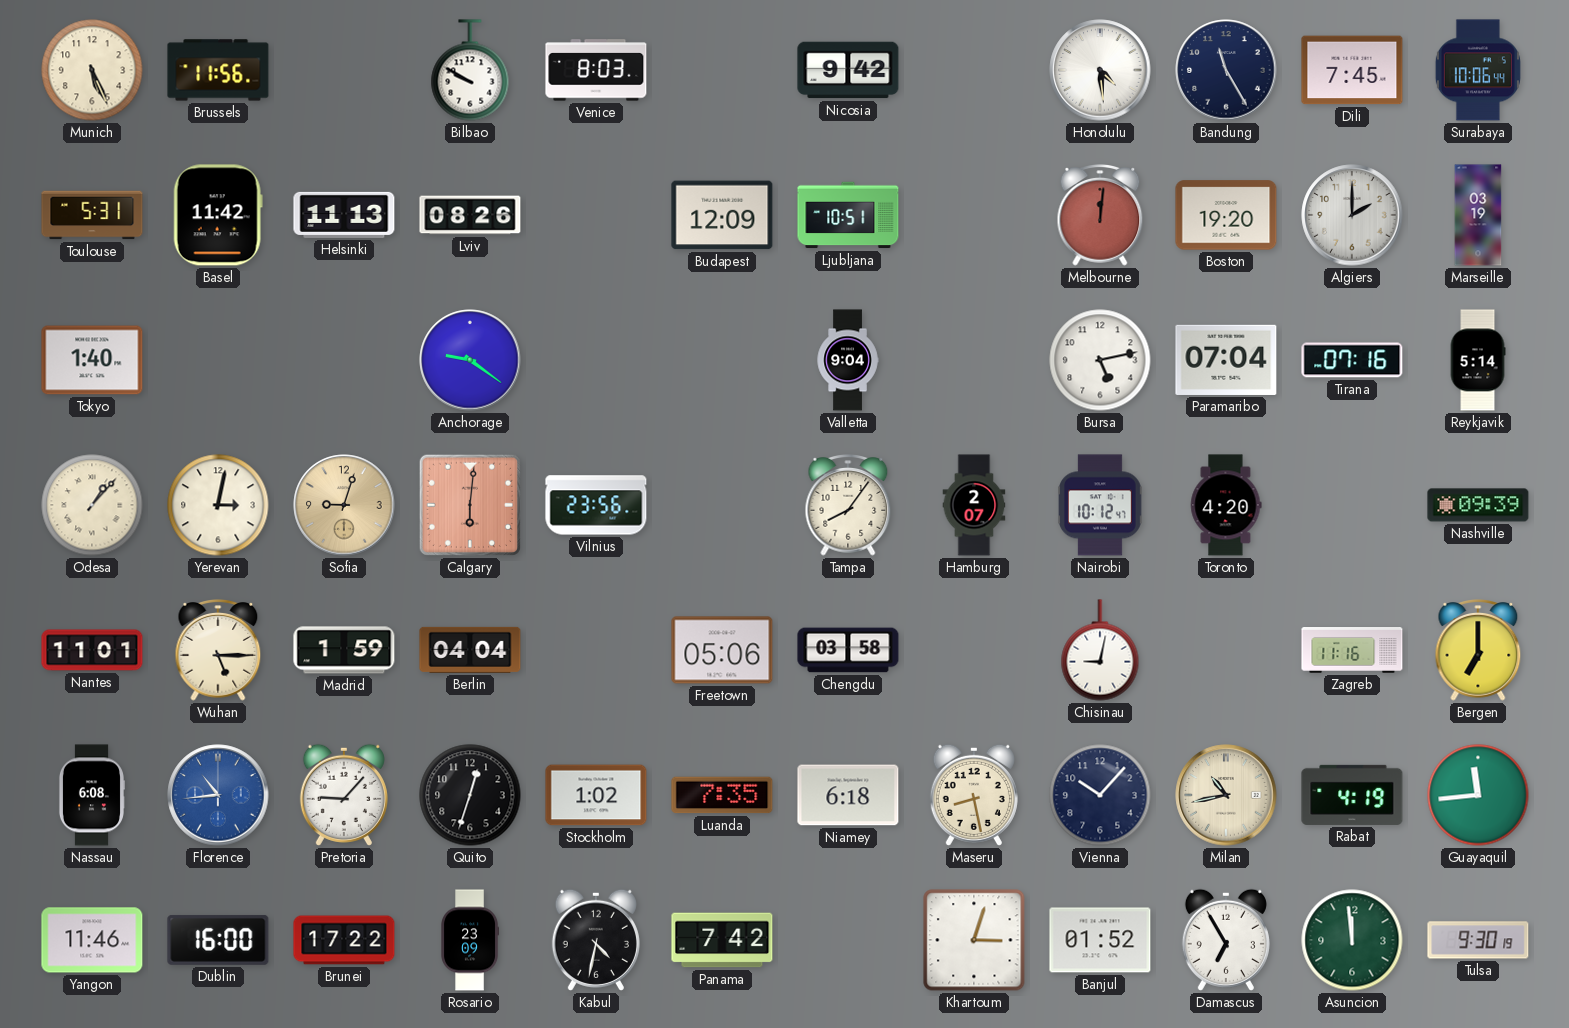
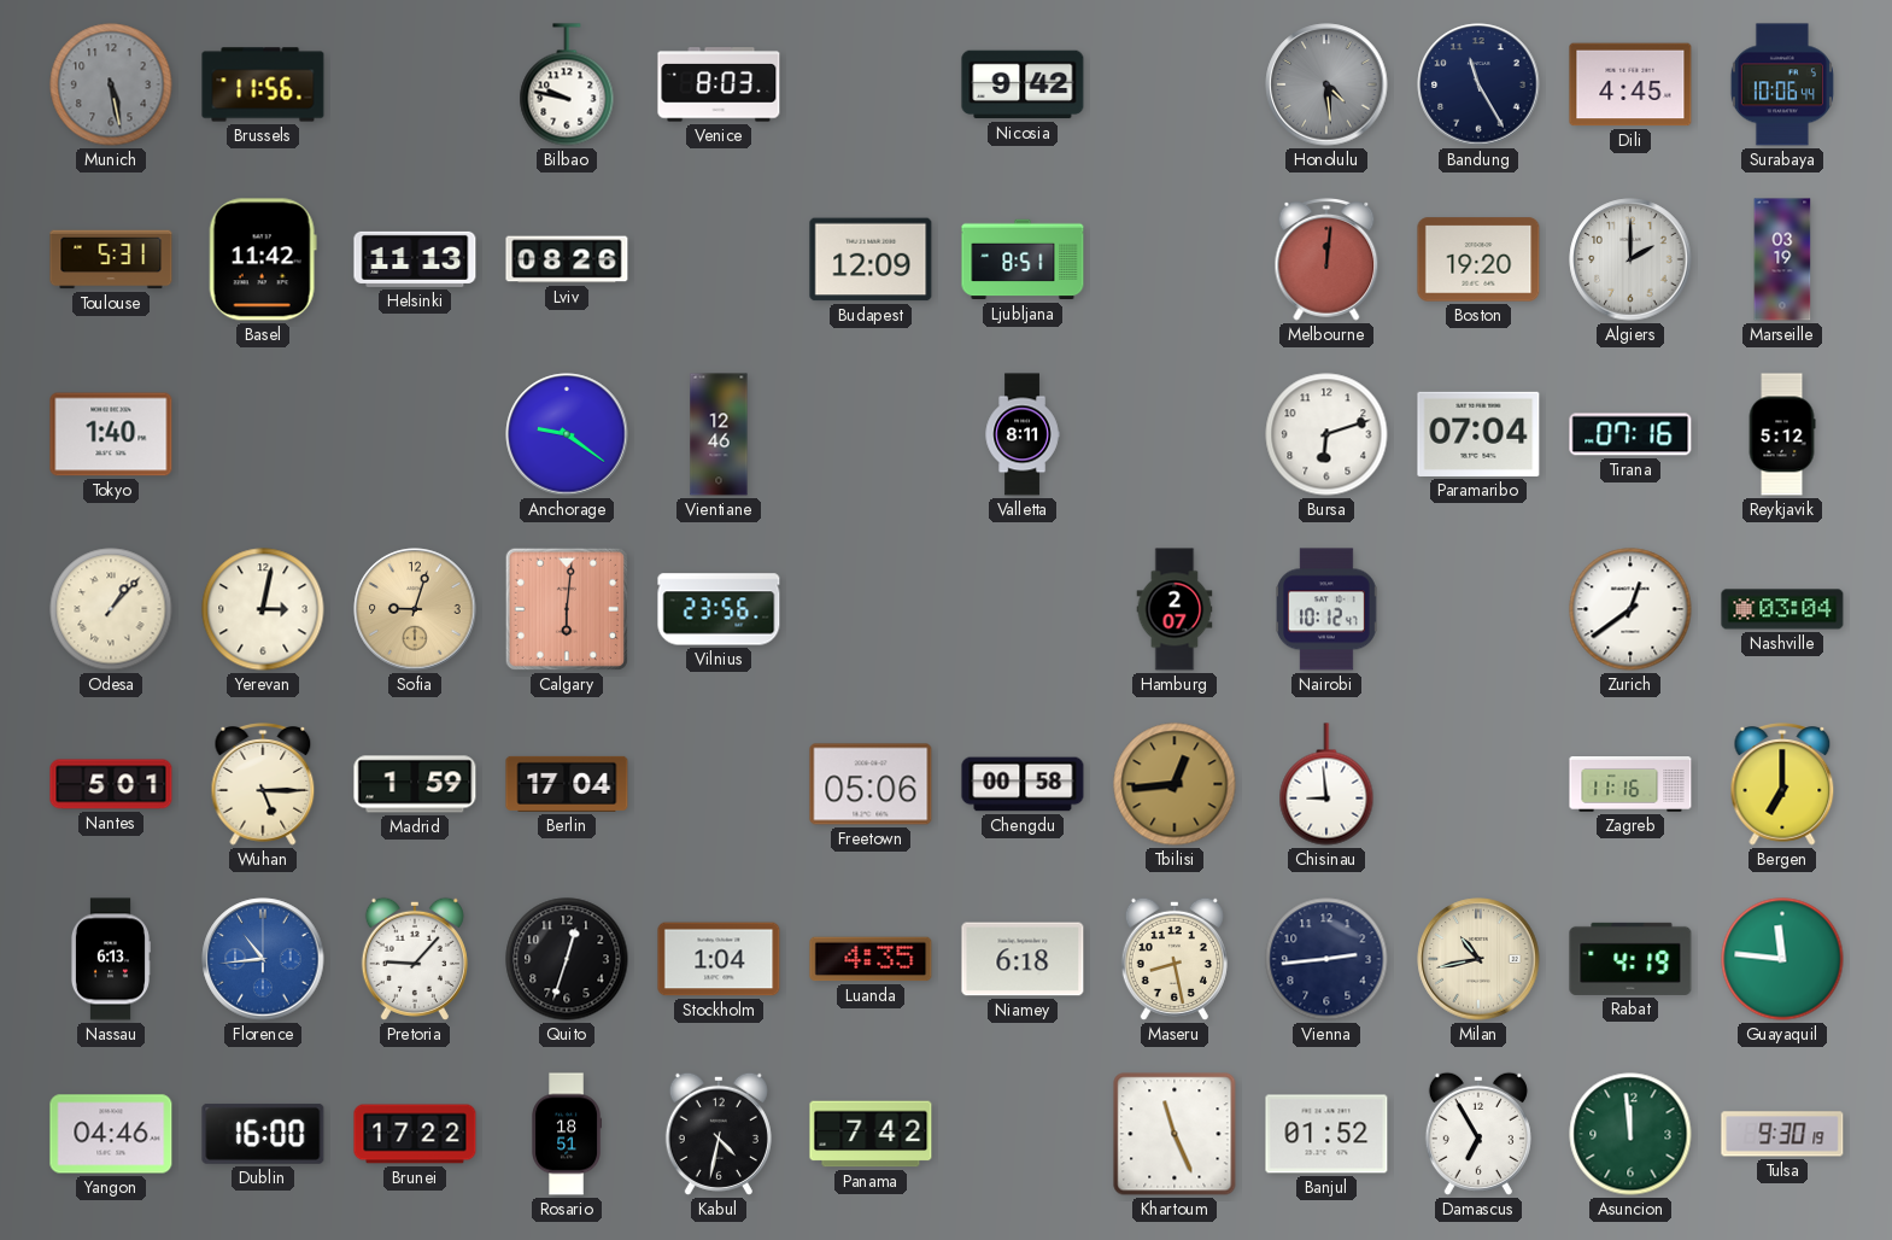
Munich: 5:26 -> 5:28
Munich dial: cream -> grey
Bilbao: 9:50 -> 9:47
Honolulu dial: white -> grey
Dili: 7:45 -> 4:45
Ljubljana: 10:51 -> 8:51
Vientiane: none -> 12:46
Valletta: 9:04 -> 8:11
Bursa: 5:13 -> 6:12
Reykjavik: 5:14 -> 5:12
Tampa: 8:06 -> none
Toronto: 4:20 -> none
Zurich: none -> 12:39
Nashville: 09:39 -> 03:04
Nantes: 11:01 -> 5:01
Berlin: 04:04 -> 17:04
Chengdu: 03:58 -> 00:58
Tbilisi: none -> 12:44
Chisinau: 9:02 -> 8:59
Nassau: 6:08 -> 6:13
Stockholm: 1:02 -> 1:04
Luanda: 7:35 -> 4:35
Vienna: 10:07 -> 2:44
Guayaquil: 11:44 -> 11:46
Yangon: 11:46 -> 04:46
Rosario: 23:09 -> 18:51
Khartoum: 3:03 -> 11:26
